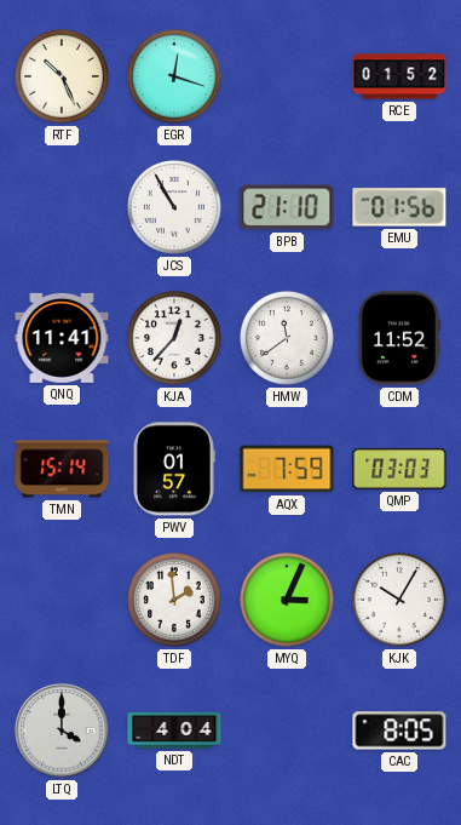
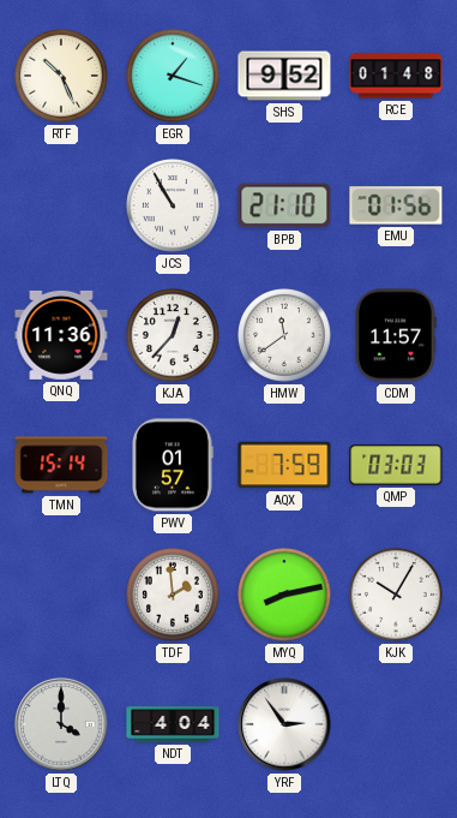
EGR: 12:18 -> 1:18
SHS: none -> 9:52
RCE: 01:52 -> 01:48
QNQ: 11:41 -> 11:36
CDM: 11:52 -> 11:57
MYQ: 3:04 -> 8:13
YRF: none -> 2:54
CAC: 8:05 -> none
